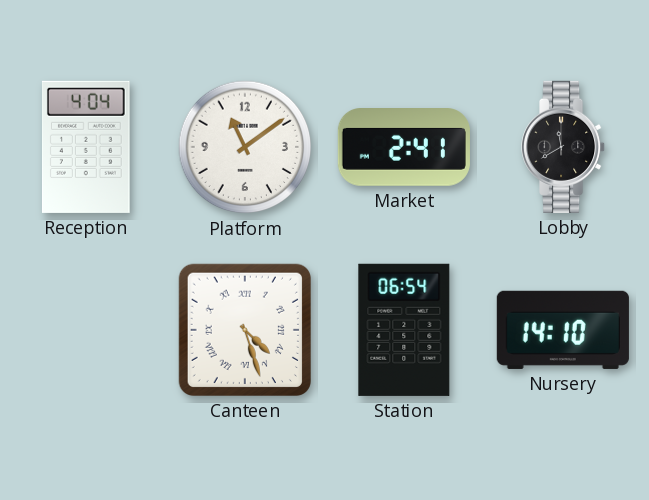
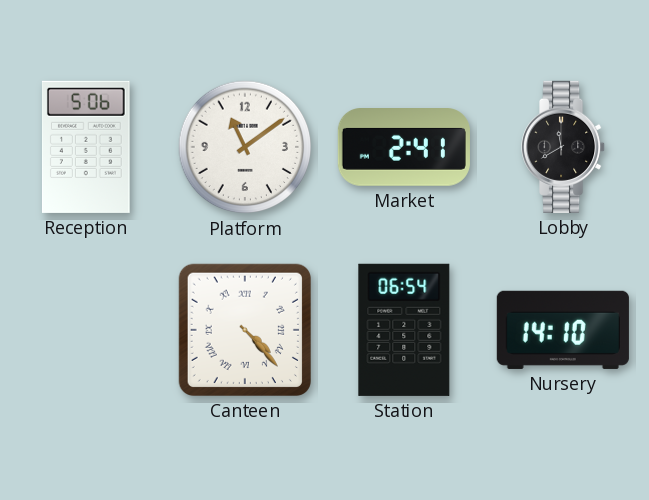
Reception: 4:04 -> 5:06
Canteen: 4:27 -> 4:23
